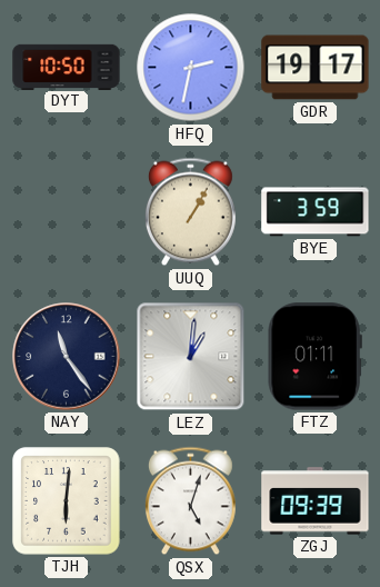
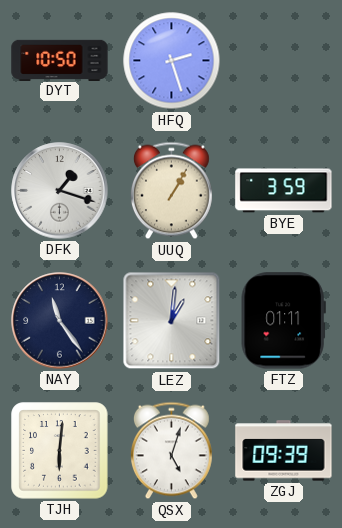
HFQ: 2:32 -> 2:27
GDR: 19:17 -> none
DFK: none -> 1:18
